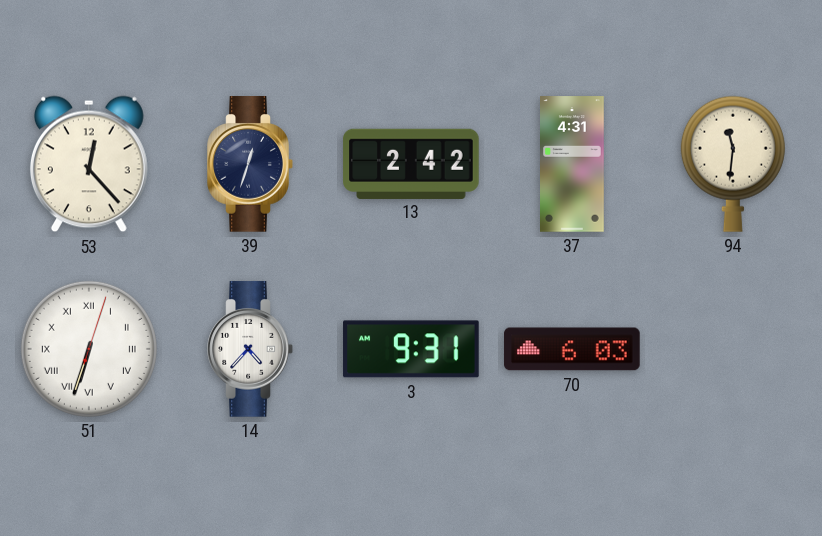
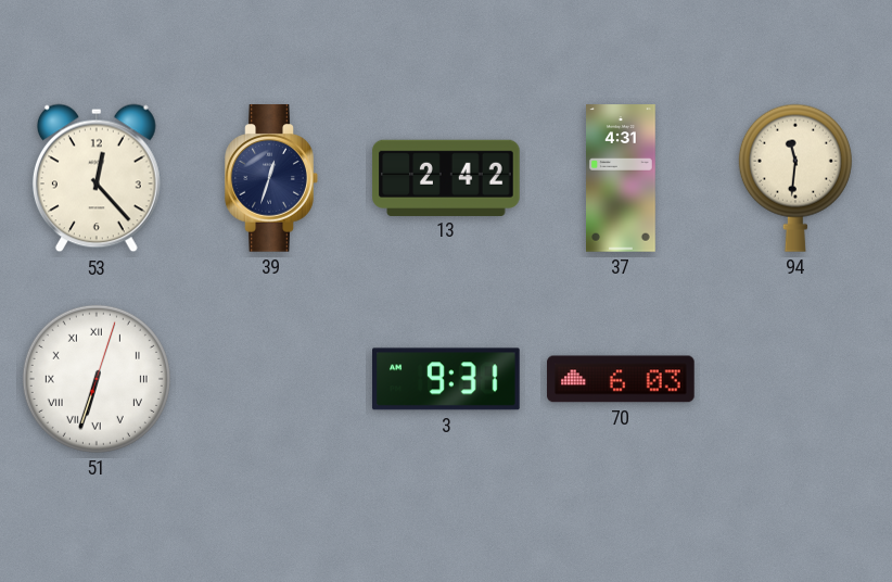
14: 4:37 -> none
